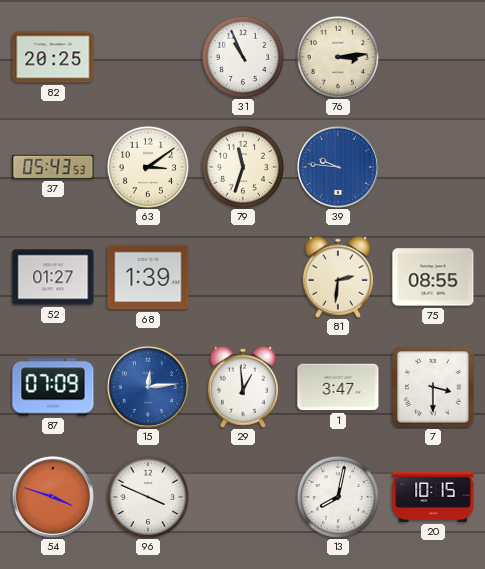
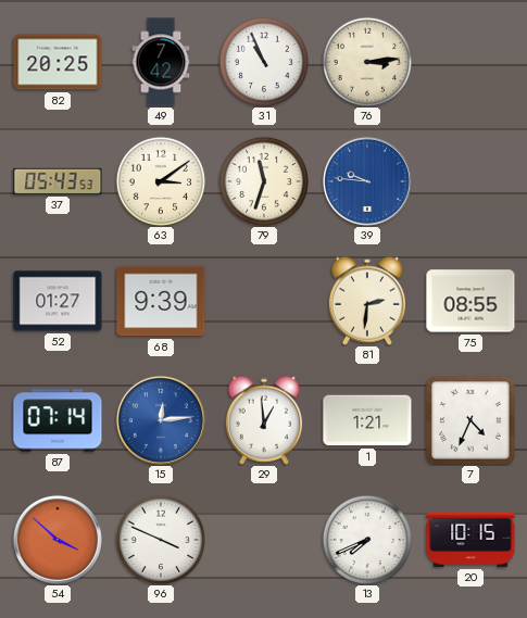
49: none -> 7:42
68: 1:39 -> 9:39
87: 07:09 -> 07:14
1: 3:47 -> 1:21
7: 3:30 -> 4:34
54: 3:48 -> 3:52
13: 8:02 -> 7:41
